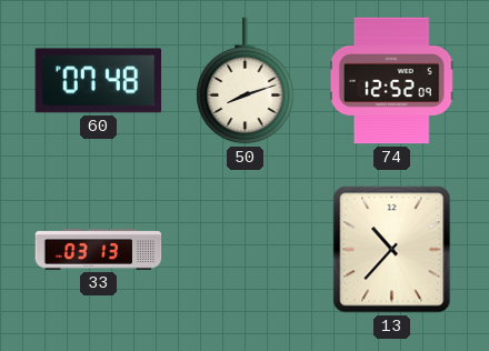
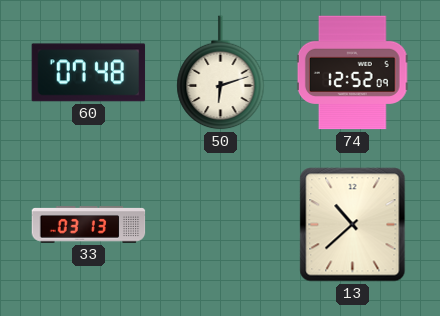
50: 8:12 -> 6:12
13: 10:37 -> 10:38
